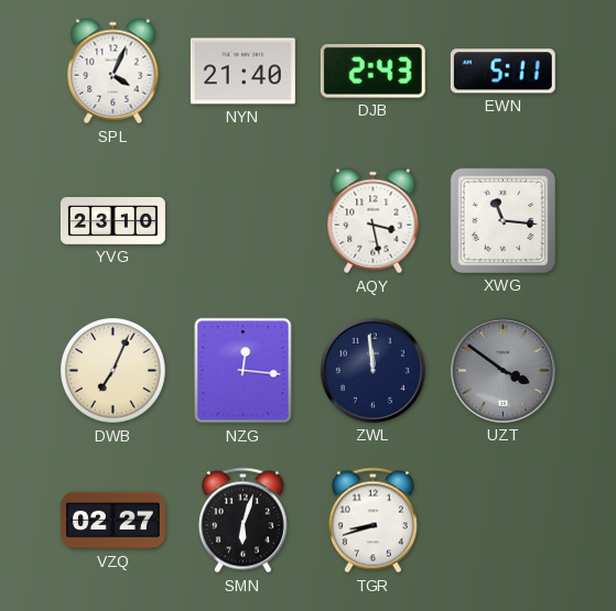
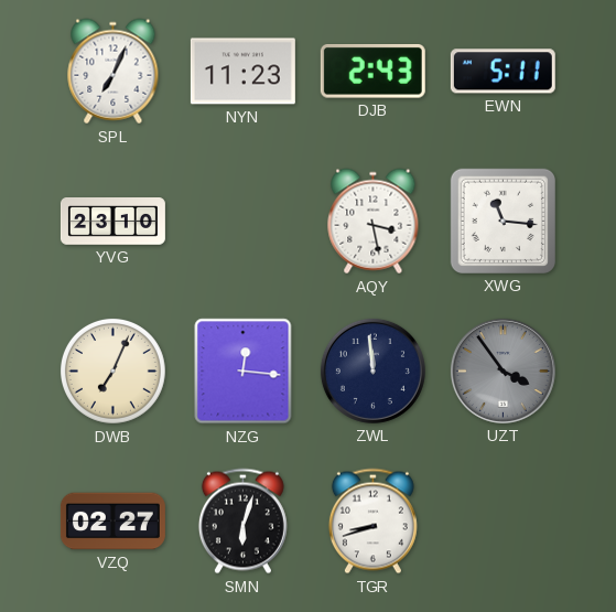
SPL: 4:04 -> 7:04
NYN: 21:40 -> 11:23
UZT: 3:51 -> 3:54
